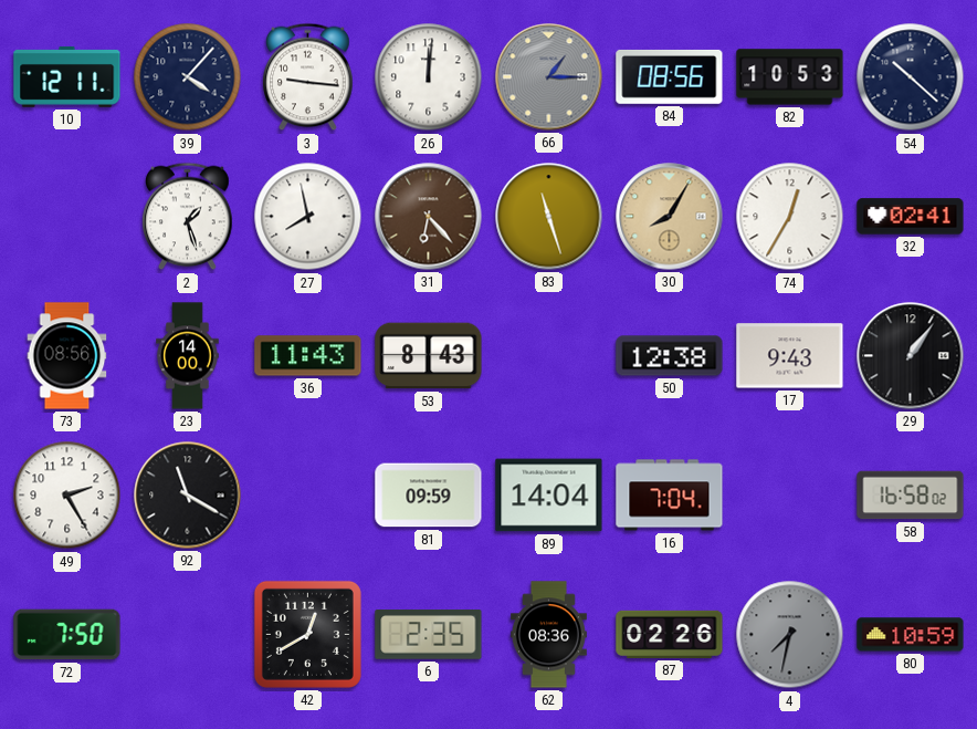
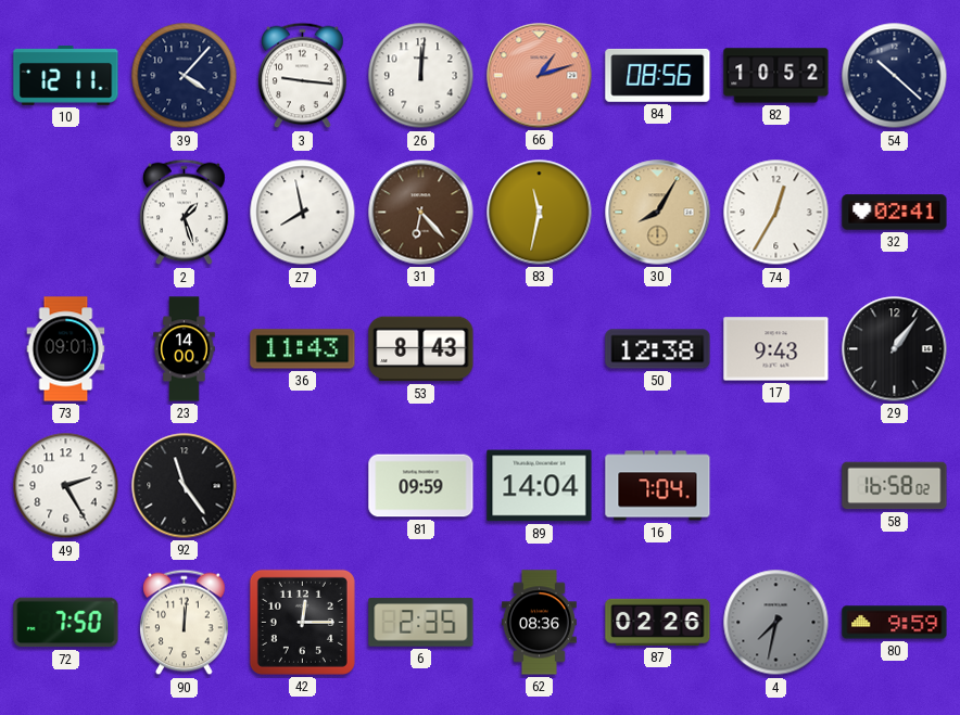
66: 1:15 -> 1:12
66 dial: grey -> salmon
82: 10:53 -> 10:52
83: 11:27 -> 11:32
73: 08:56 -> 09:01
92: 11:20 -> 11:24
90: none -> 12:01
42: 12:40 -> 12:15
80: 10:59 -> 9:59
